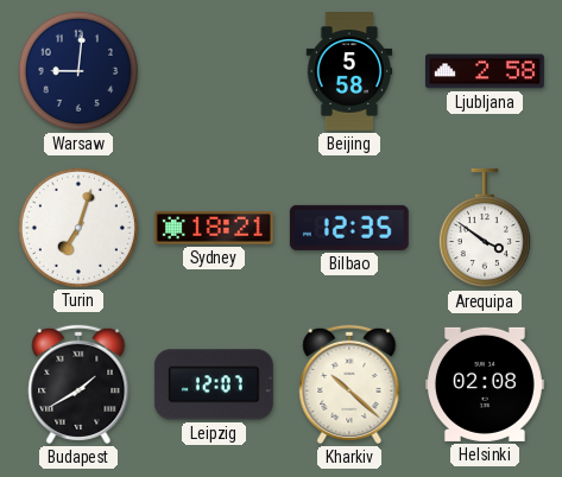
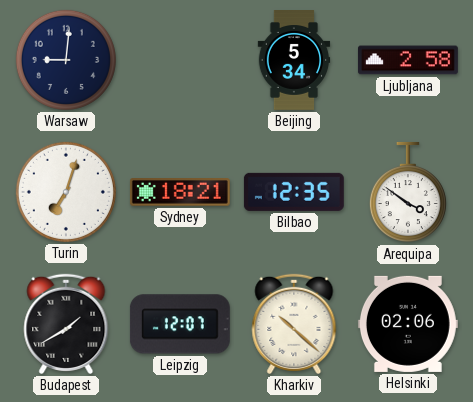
Beijing: 5:58 -> 5:34
Helsinki: 02:08 -> 02:06
